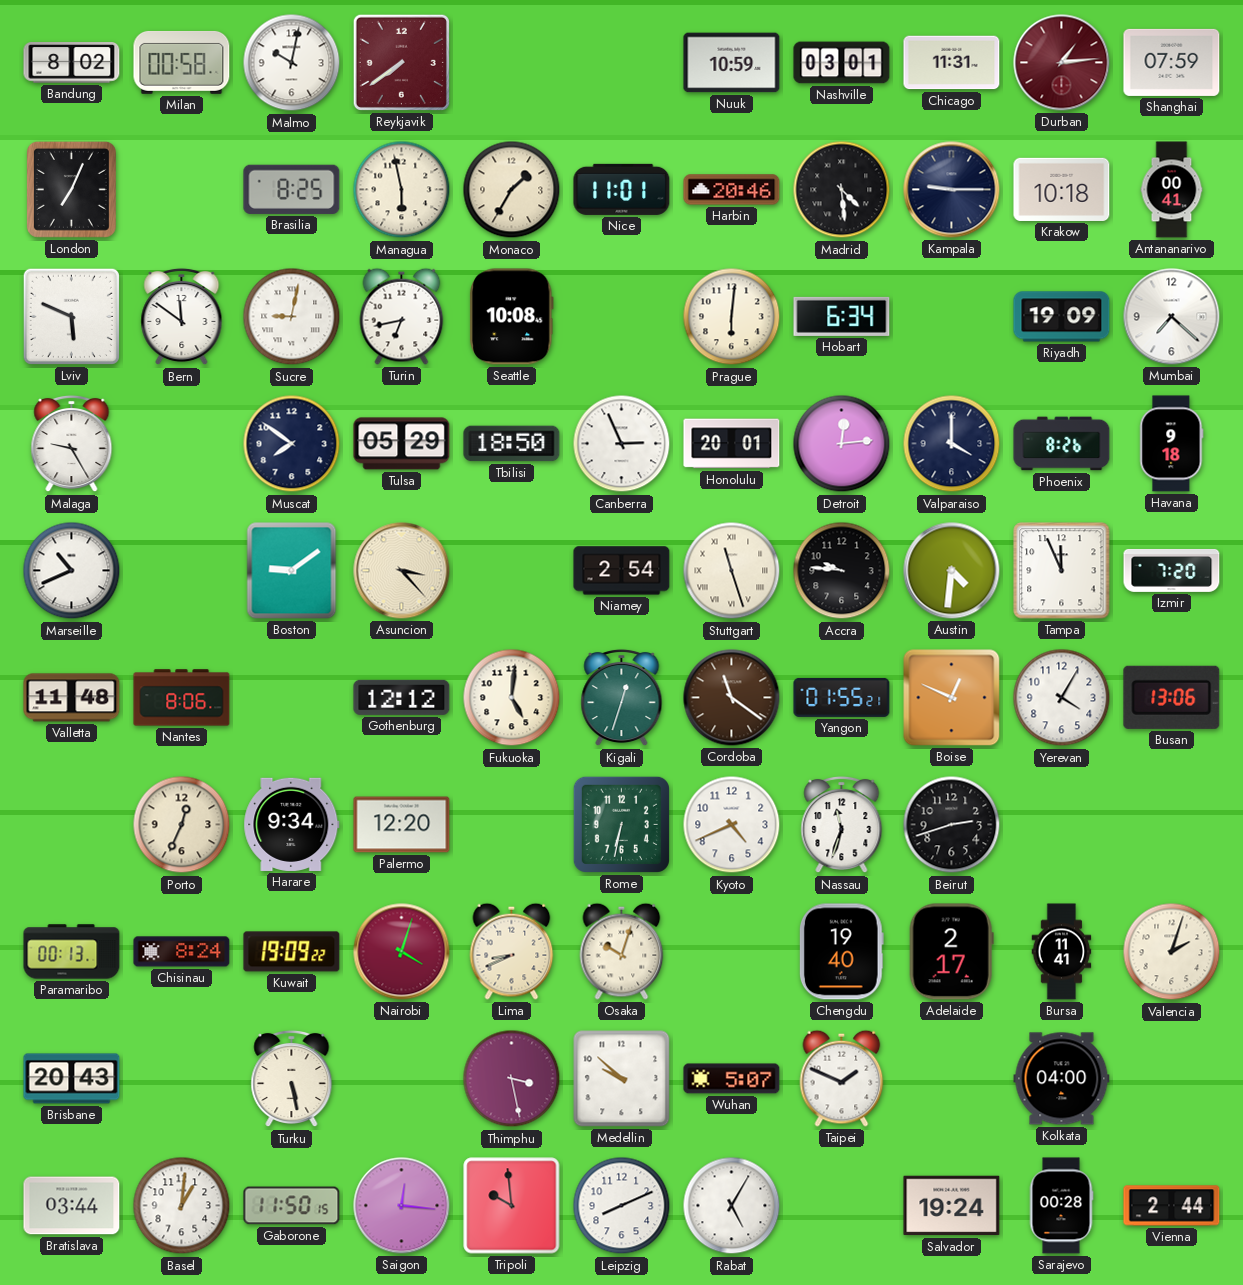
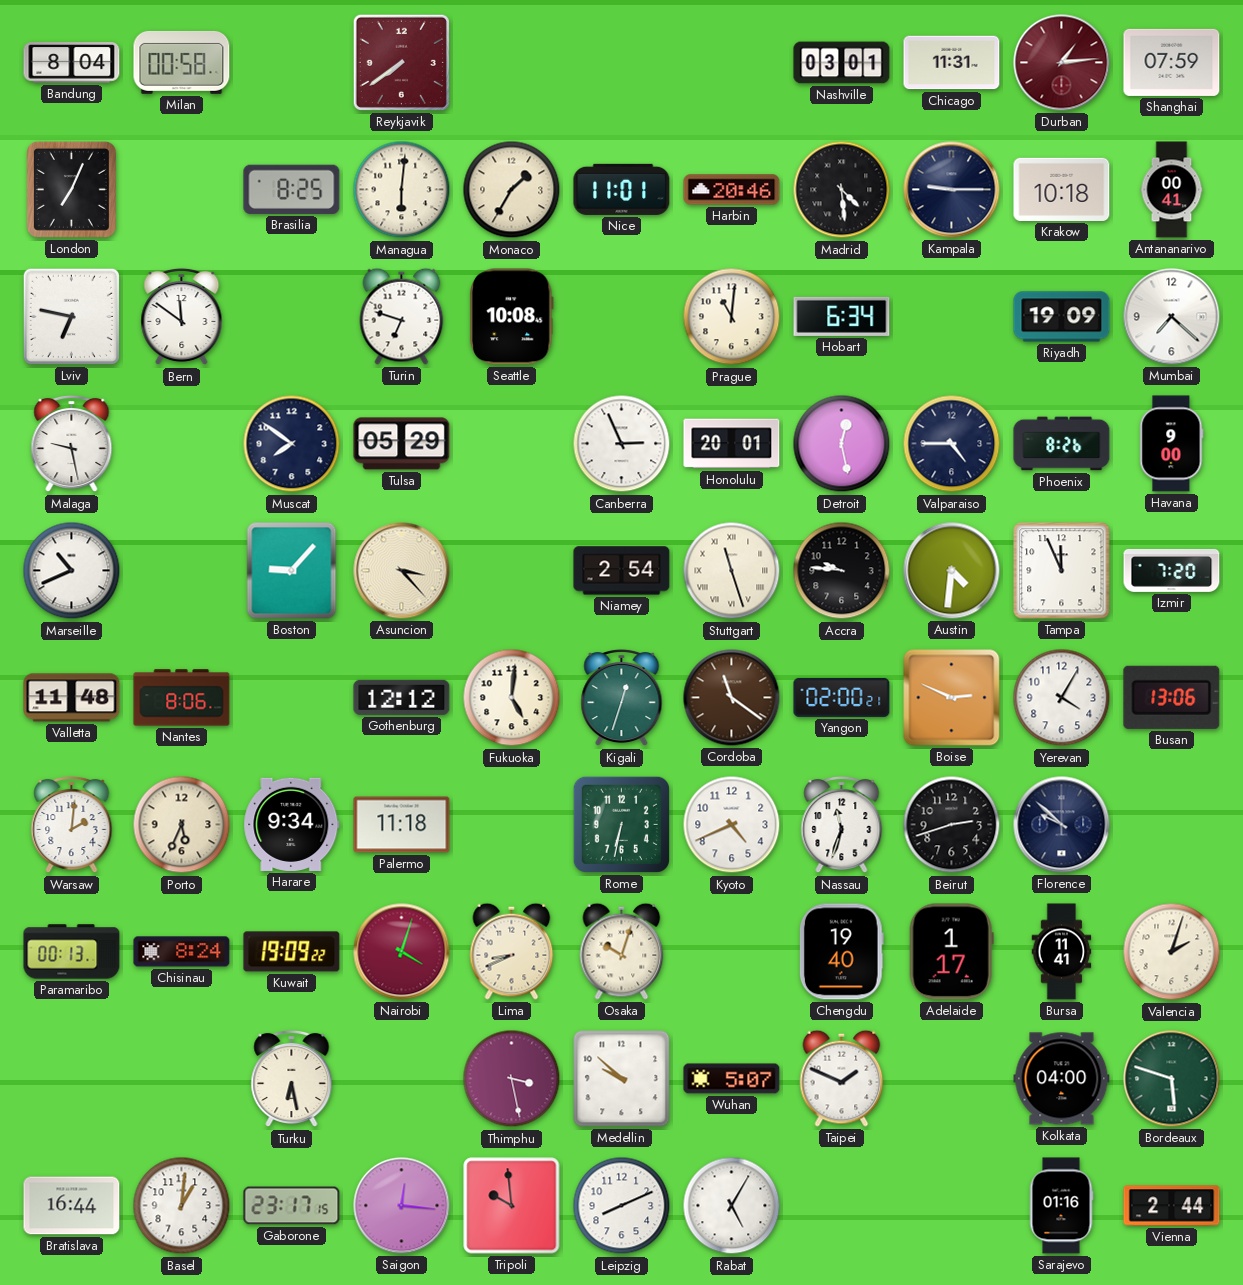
Bandung: 8:02 -> 8:04
Malmo: 10:02 -> none
Nuuk: 10:59 -> none
Managua: 5:58 -> 6:01
Lviv: 5:49 -> 6:47
Sucre: 9:02 -> none
Turin: 6:43 -> 6:48
Prague: 6:01 -> 11:01
Malaga: 9:25 -> 9:28
Tbilisi: 18:50 -> none
Detroit: 12:14 -> 12:28
Valparaiso: 4:00 -> 4:45
Havana: 9:18 -> 9:00
Boston: 9:09 -> 9:07
Yangon: 01:55 -> 02:00
Boise: 12:49 -> 2:49
Warsaw: none -> 2:01
Porto: 12:34 -> 5:34
Palermo: 12:20 -> 11:18
Florence: none -> 9:52
Adelaide: 2:17 -> 1:17
Brisbane: 20:43 -> none
Turku: 5:28 -> 6:28
Bordeaux: none -> 5:48
Bratislava: 03:44 -> 16:44
Gaborone: 11:50 -> 23:17
Salvador: 19:24 -> none
Sarajevo: 00:28 -> 01:16
